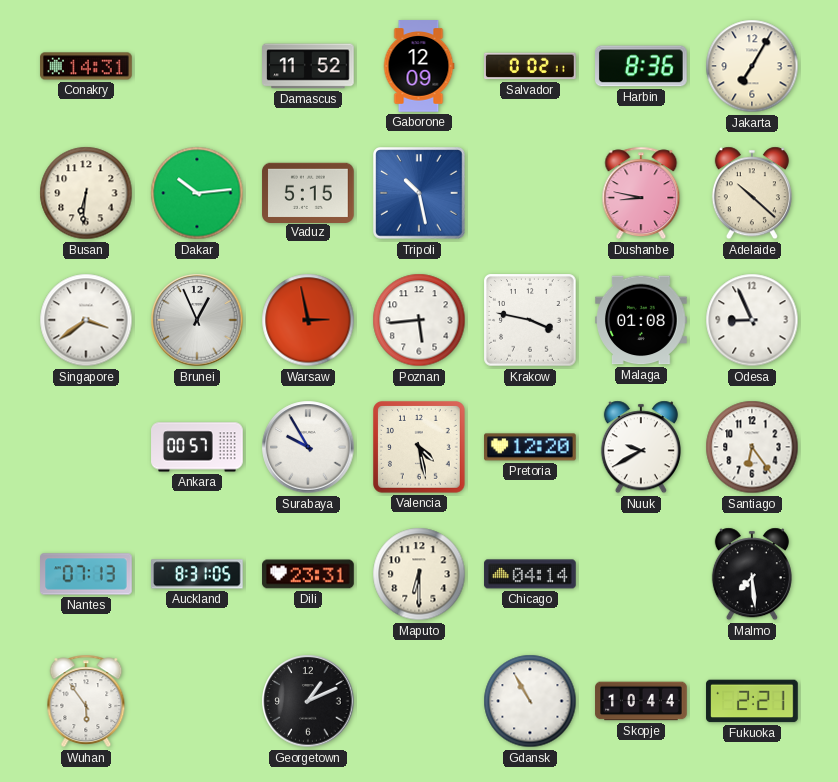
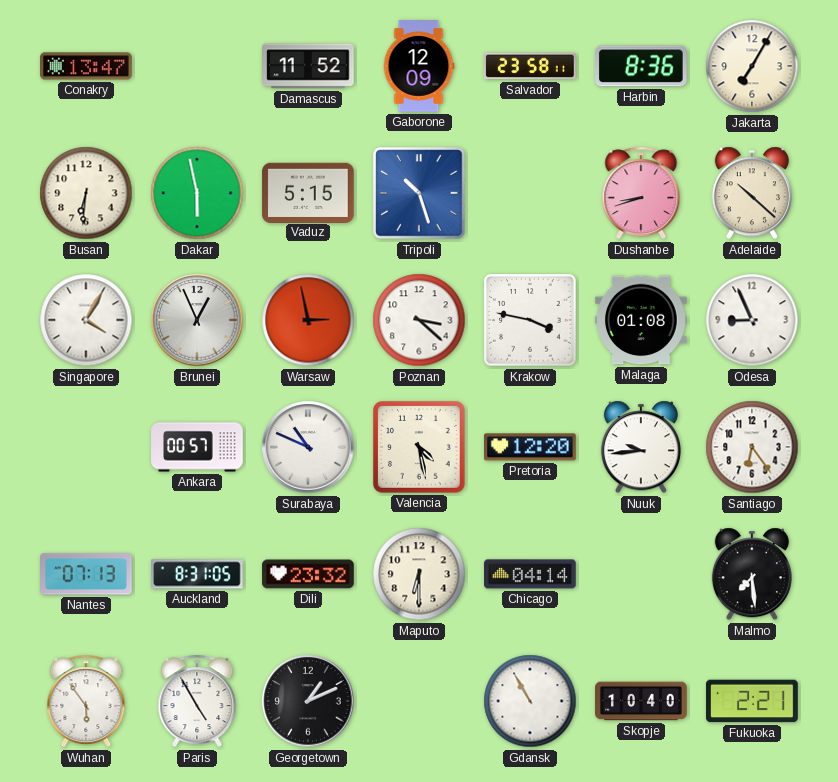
Conakry: 14:31 -> 13:47
Salvador: 0:02 -> 23:58
Dakar: 10:14 -> 5:58
Tripoli: 10:28 -> 10:27
Dushanbe: 8:47 -> 8:42
Singapore: 3:39 -> 4:05
Poznan: 5:44 -> 3:22
Surabaya: 9:55 -> 10:49
Nuuk: 9:40 -> 9:44
Dili: 23:31 -> 23:32
Paris: none -> 4:55
Skopje: 10:44 -> 10:40
